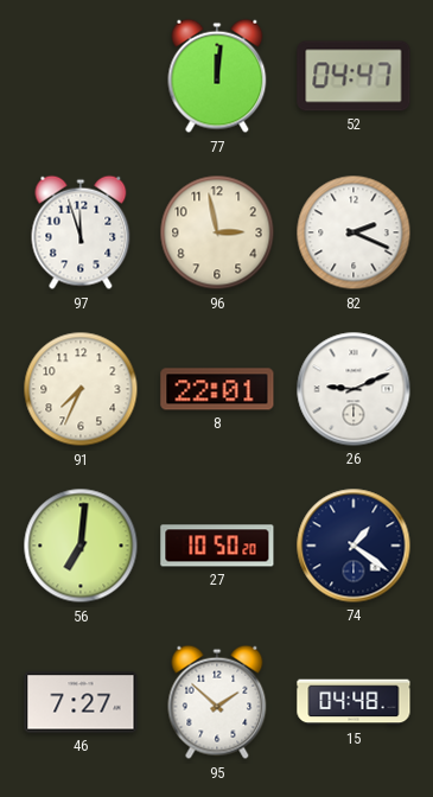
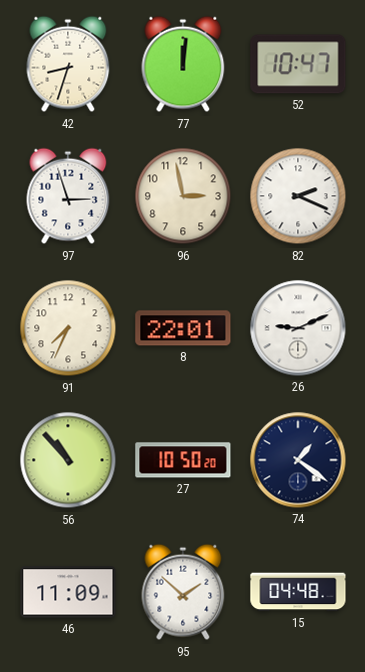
42: none -> 8:33
52: 04:47 -> 10:47
97: 11:57 -> 2:57
56: 7:01 -> 10:53
46: 7:27 -> 11:09
